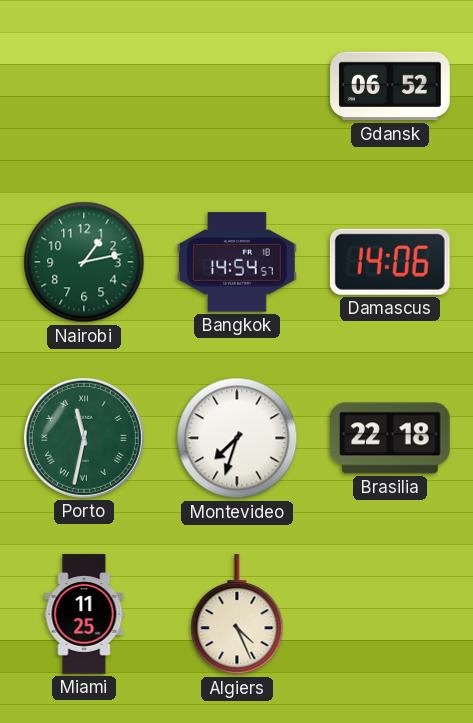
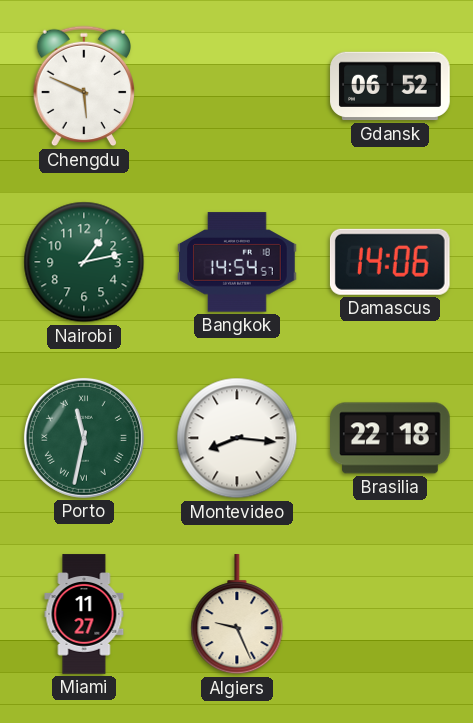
Chengdu: none -> 5:49
Montevideo: 7:33 -> 8:16
Miami: 11:25 -> 11:27
Algiers: 4:26 -> 9:26
